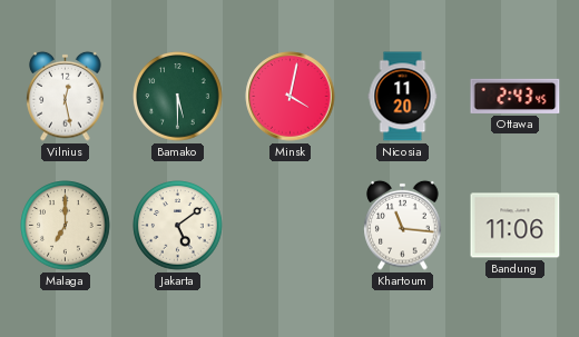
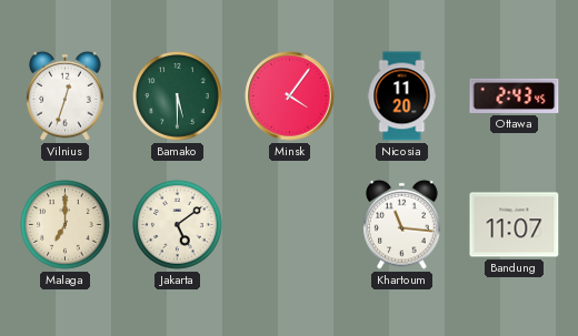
Vilnius: 12:28 -> 12:33
Minsk: 4:02 -> 4:06
Bandung: 11:06 -> 11:07
